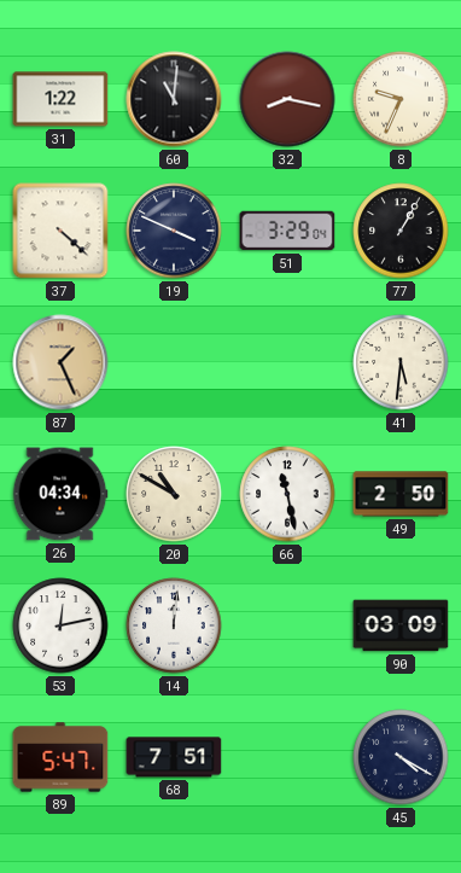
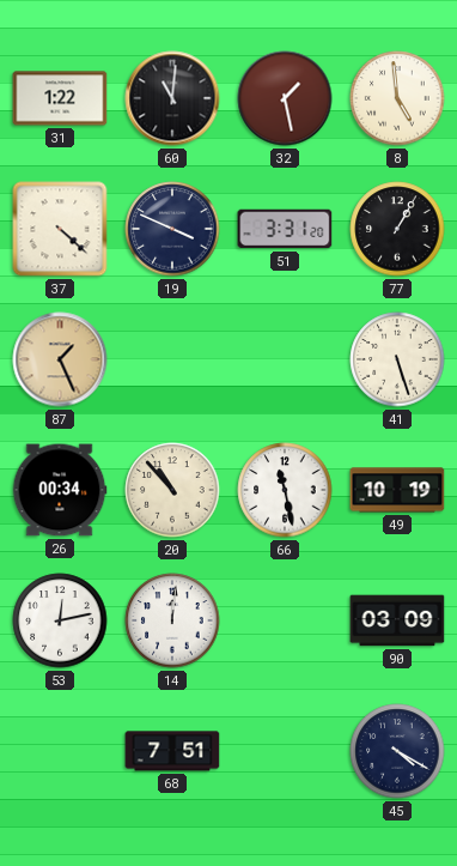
32: 8:17 -> 1:28
8: 9:34 -> 4:59
51: 3:29 -> 3:31
41: 5:31 -> 5:27
26: 04:34 -> 00:34
20: 10:50 -> 10:53
49: 2:50 -> 10:19
89: 5:47 -> none
